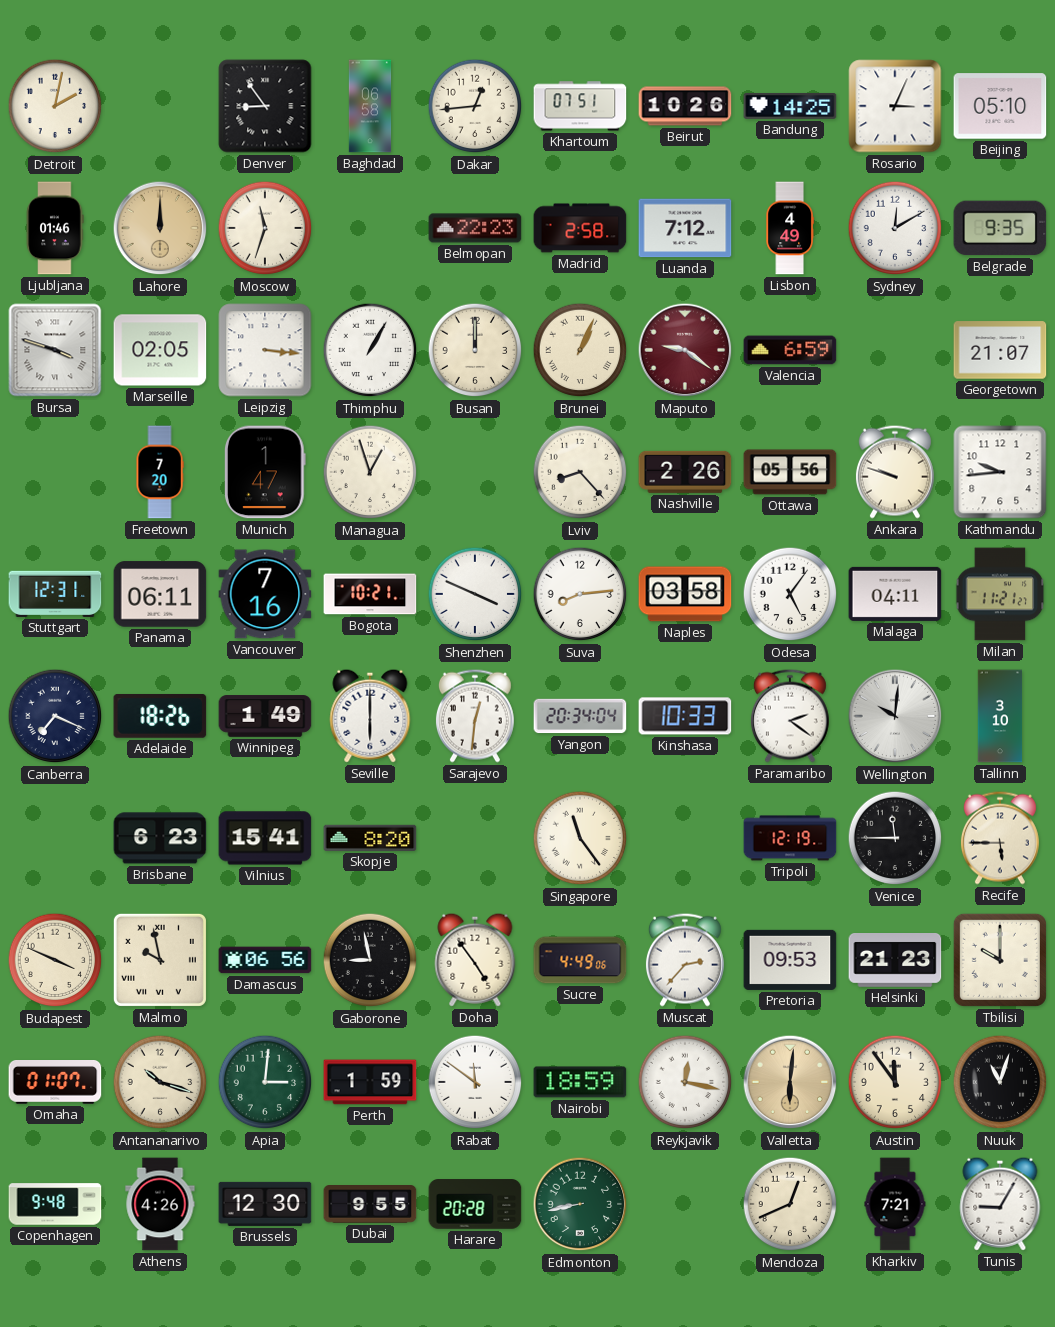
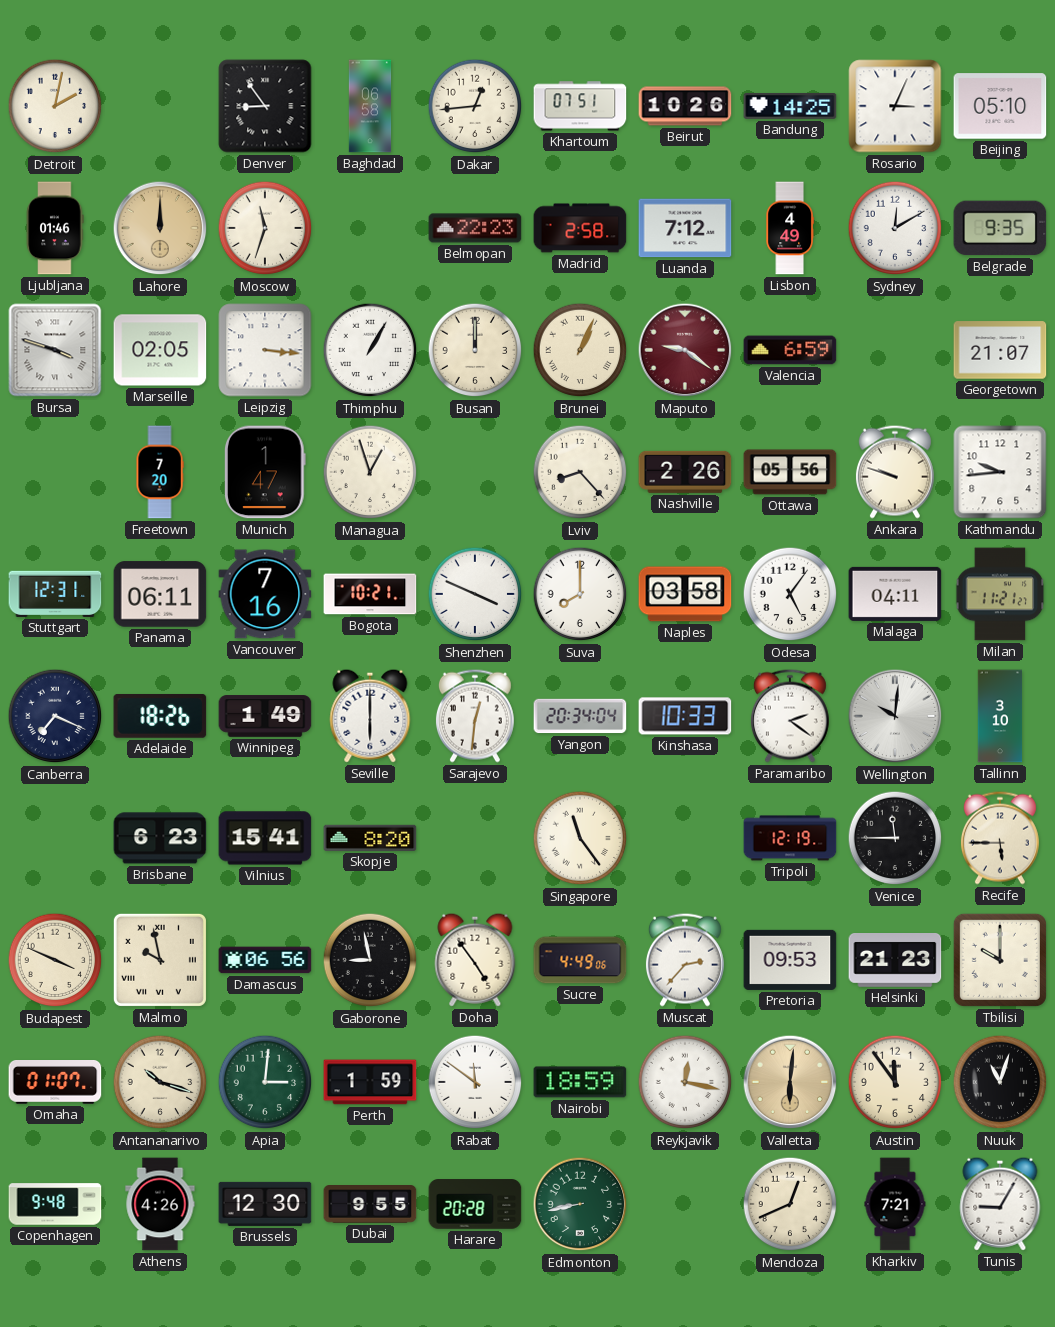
Suva: 8:14 -> 8:00
